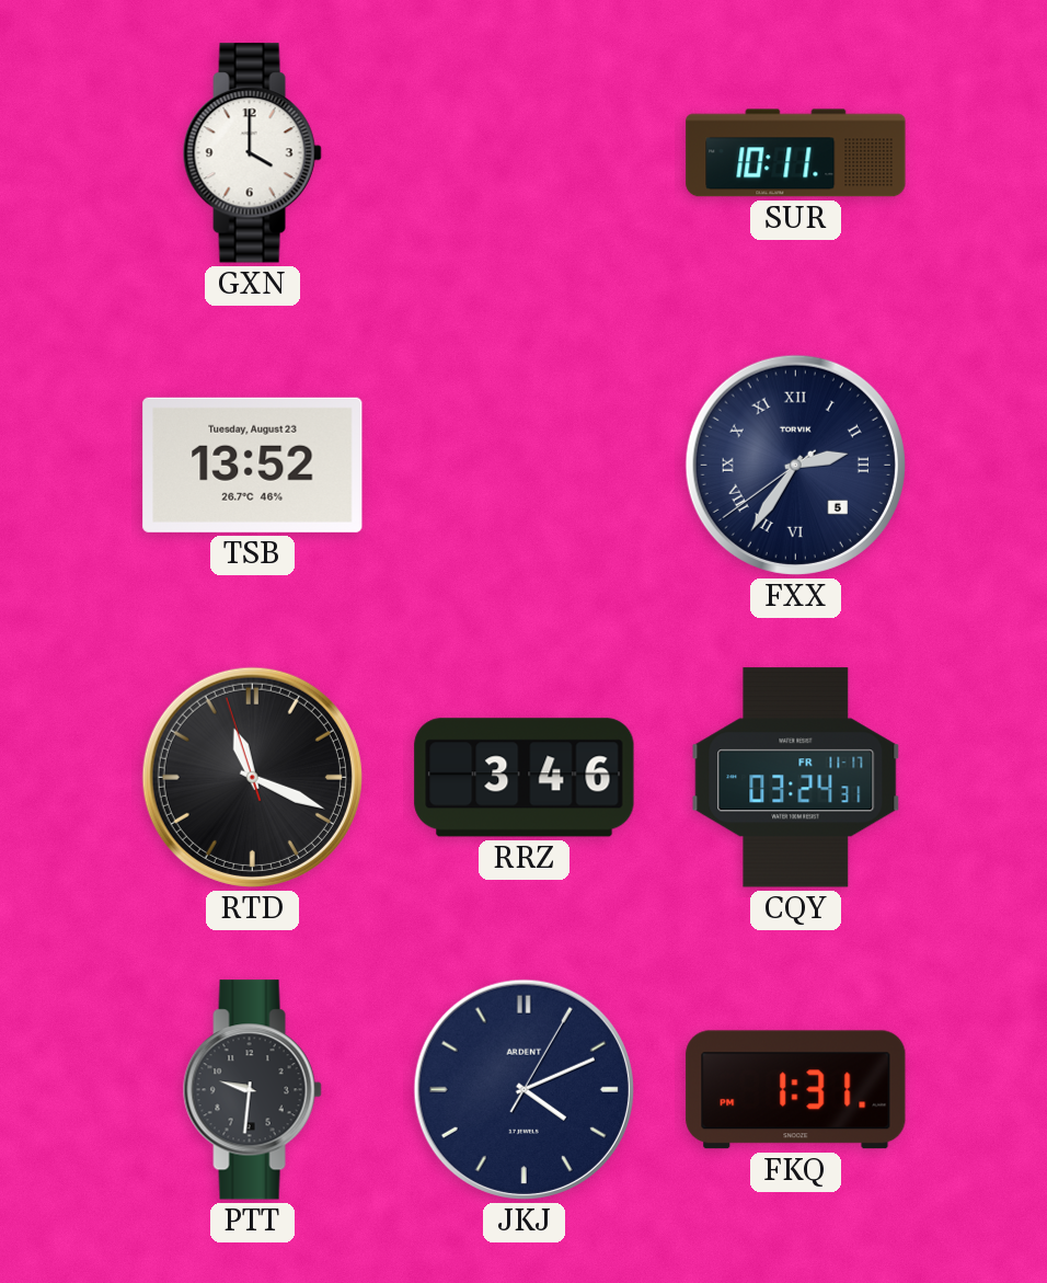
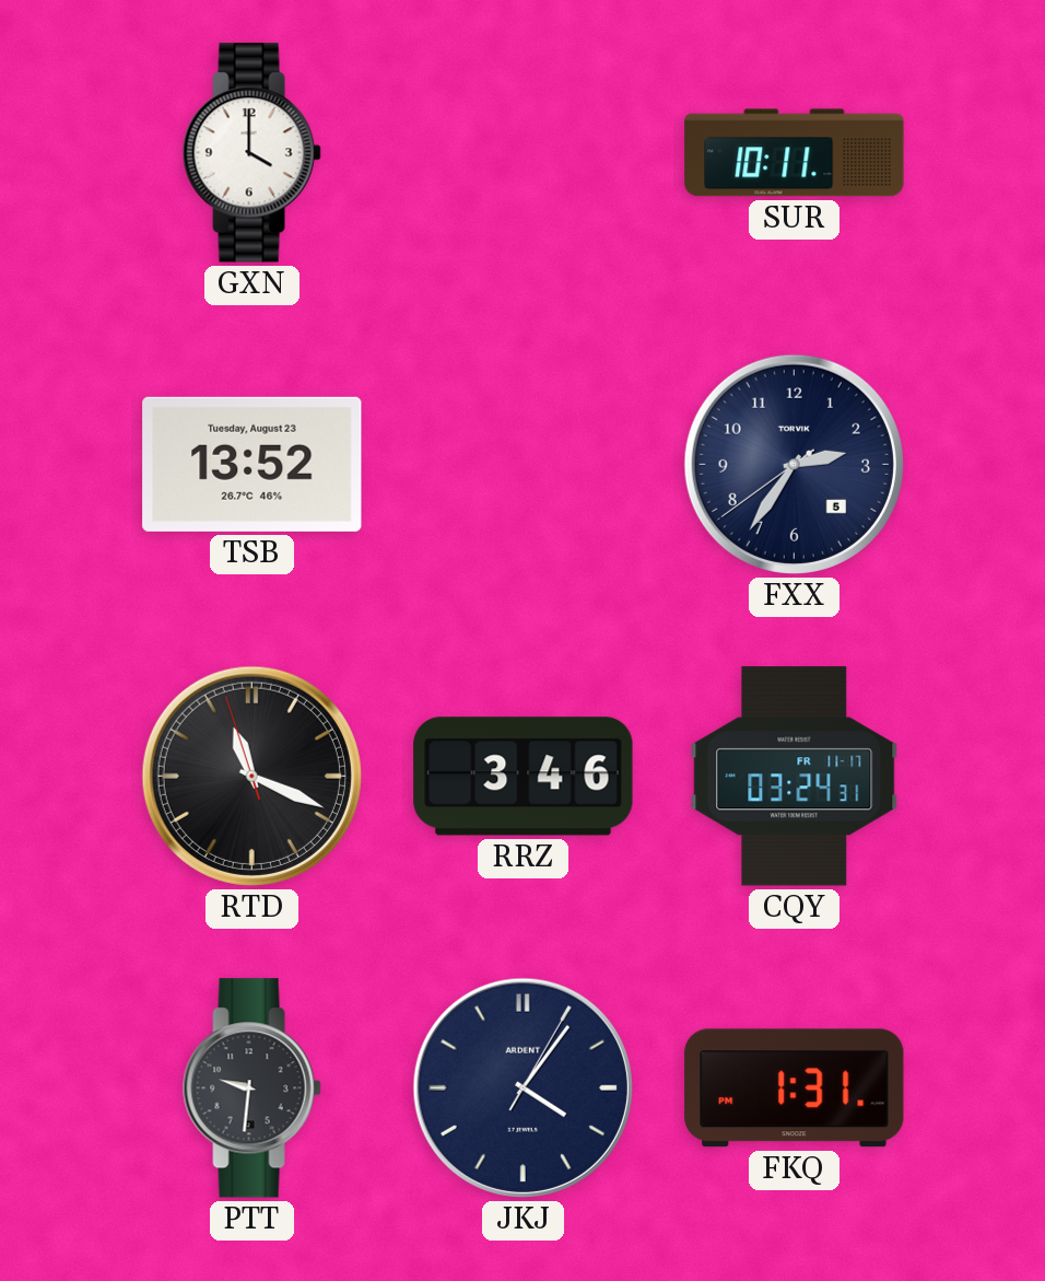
FXX numerals: Roman -> Arabic
JKJ: 4:11 -> 4:06
